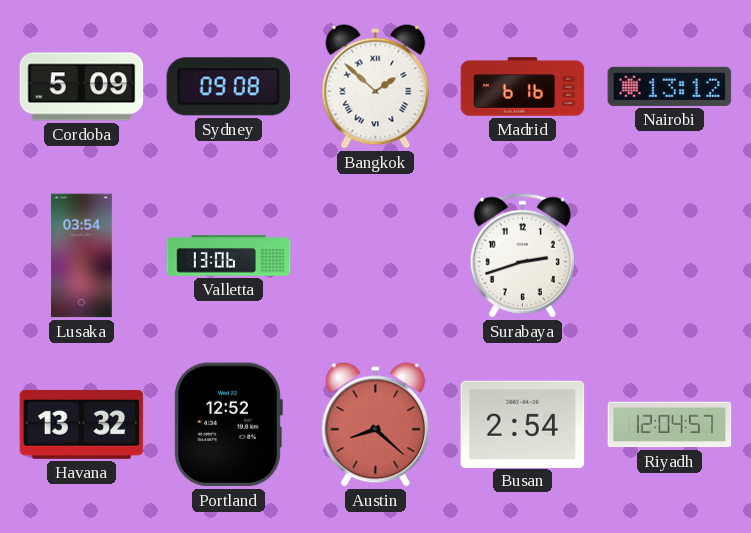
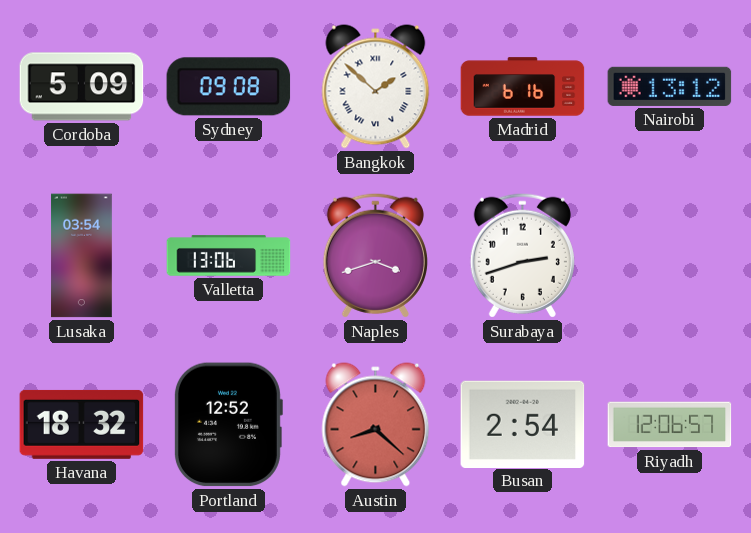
Naples: none -> 3:42
Havana: 13:32 -> 18:32
Riyadh: 12:04 -> 12:06
